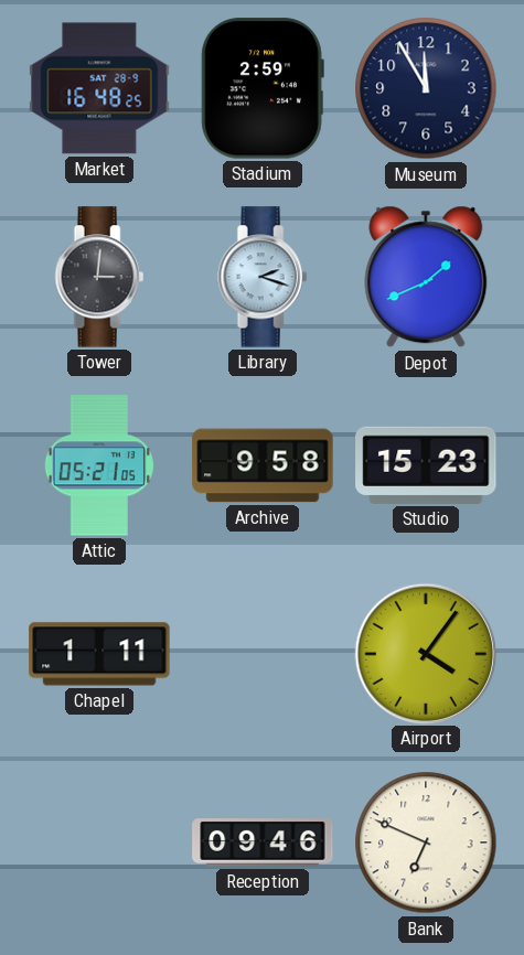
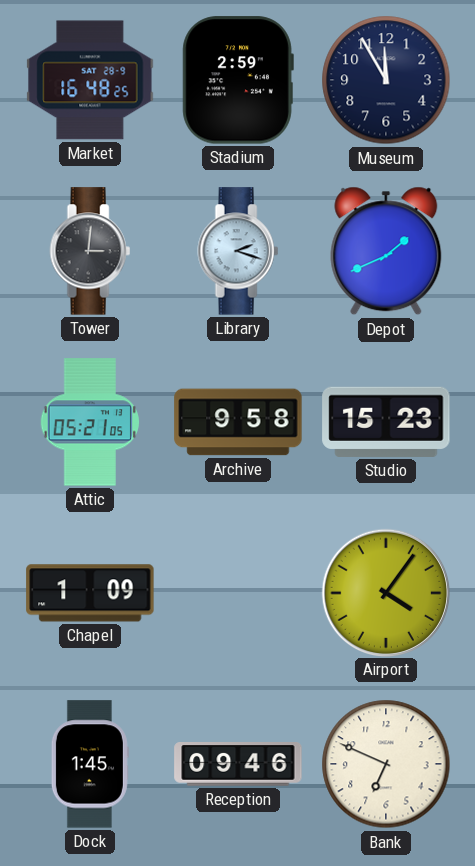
Chapel: 1:11 -> 1:09
Dock: none -> 1:45
